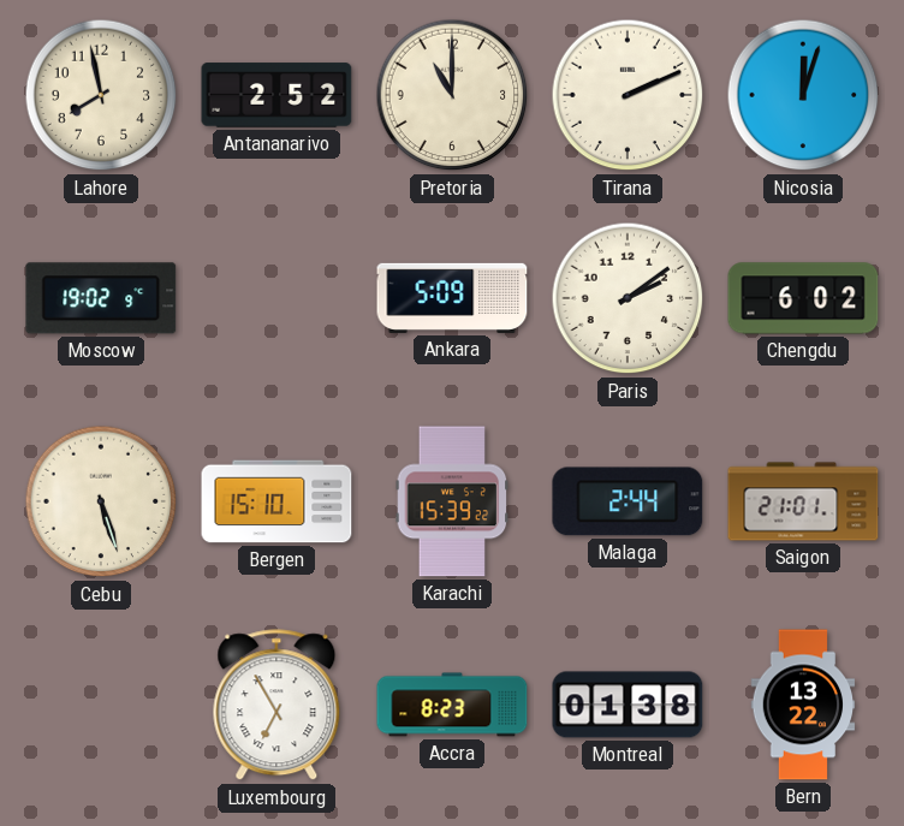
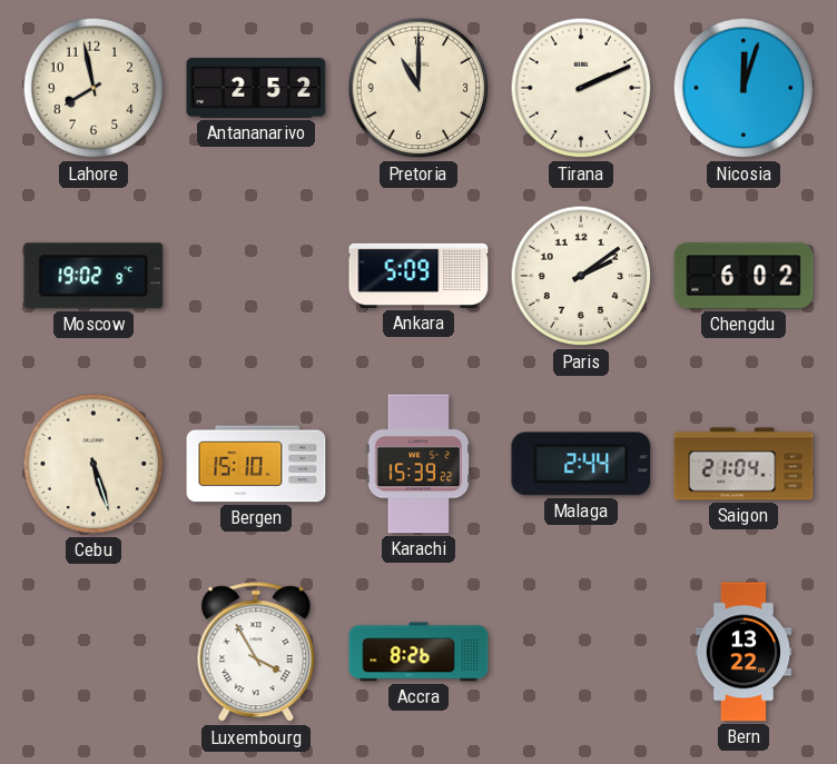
Saigon: 21:01 -> 21:04
Luxembourg: 6:55 -> 3:55
Accra: 8:23 -> 8:26
Montreal: 01:38 -> none
